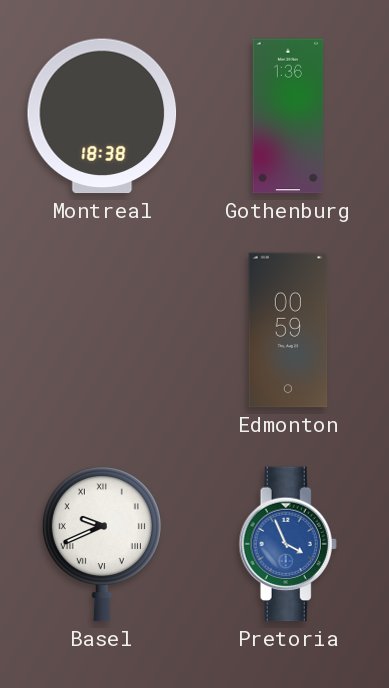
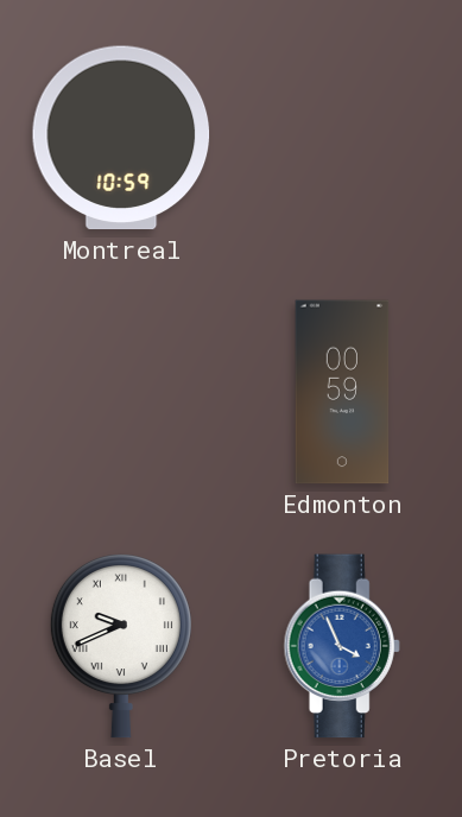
Montreal: 18:38 -> 10:59
Gothenburg: 1:36 -> none
